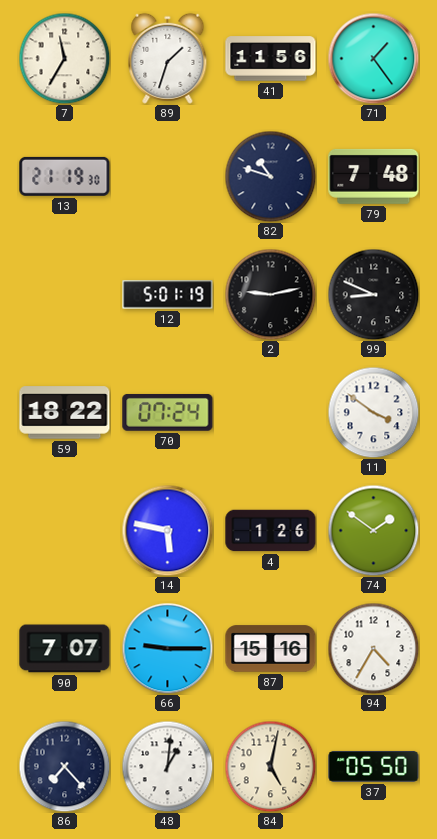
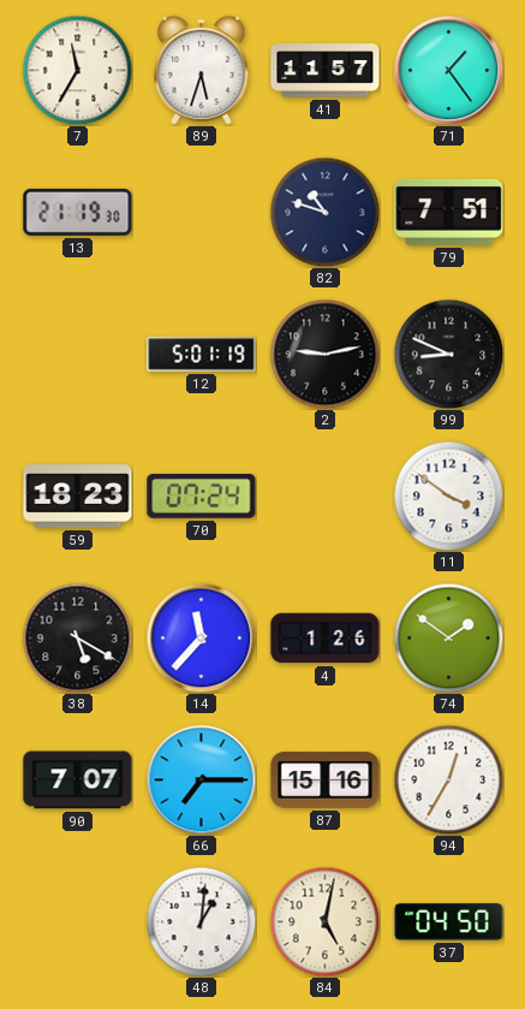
89: 1:33 -> 5:33
41: 11:56 -> 11:57
79: 7:48 -> 7:51
59: 18:22 -> 18:23
38: none -> 5:20
14: 5:47 -> 11:37
66: 9:15 -> 7:15
94: 4:35 -> 12:35
86: 7:23 -> none
37: 05:50 -> 04:50
